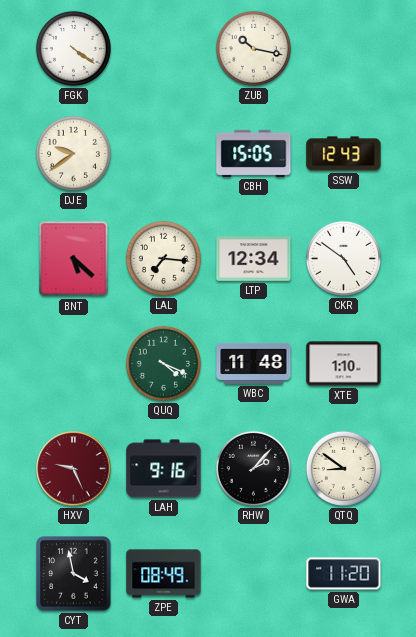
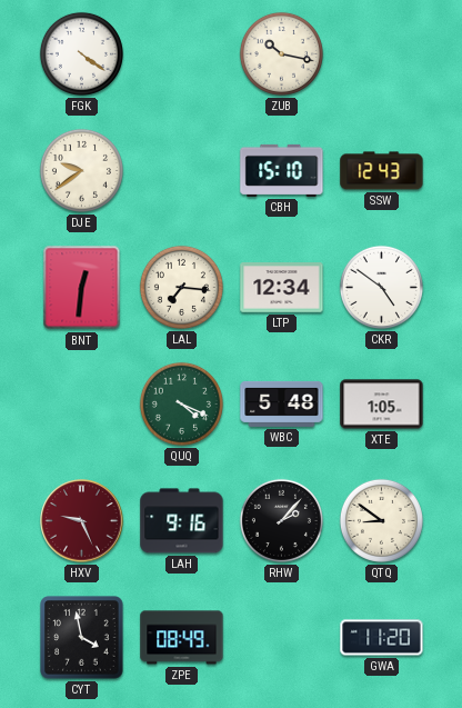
CBH: 15:05 -> 15:10
BNT: 5:22 -> 12:31
WBC: 11:48 -> 5:48
XTE: 1:10 -> 1:05
